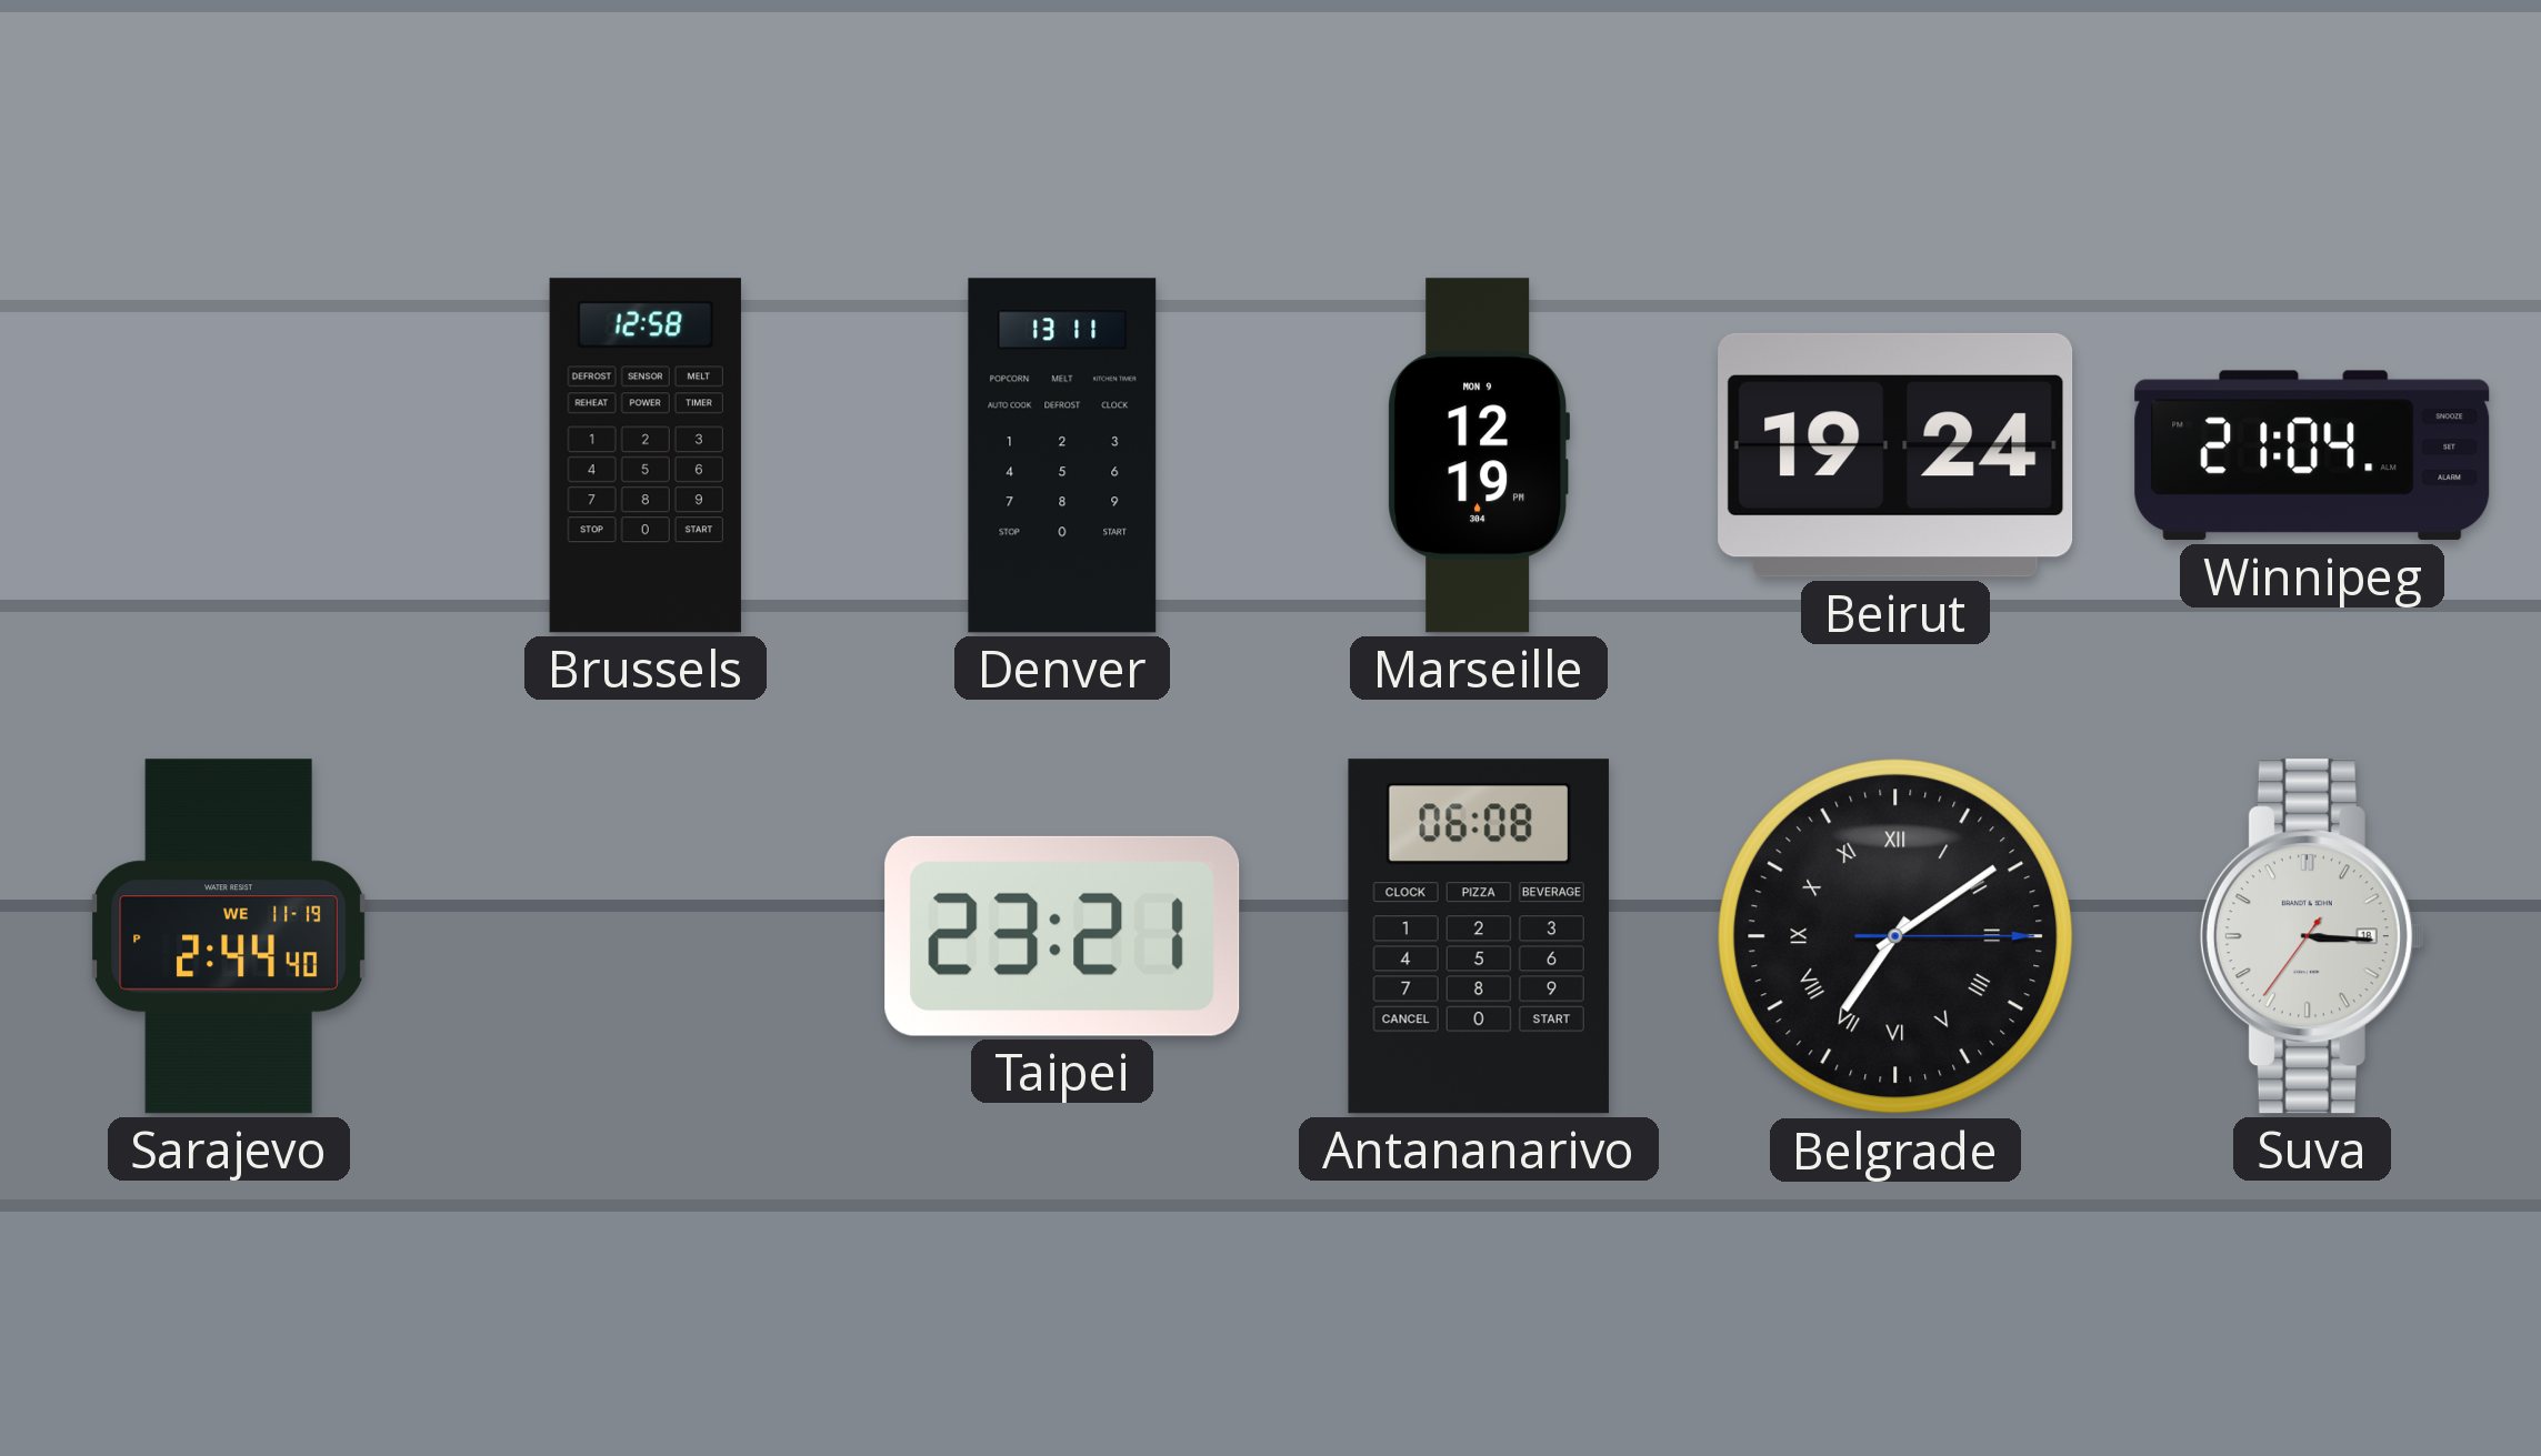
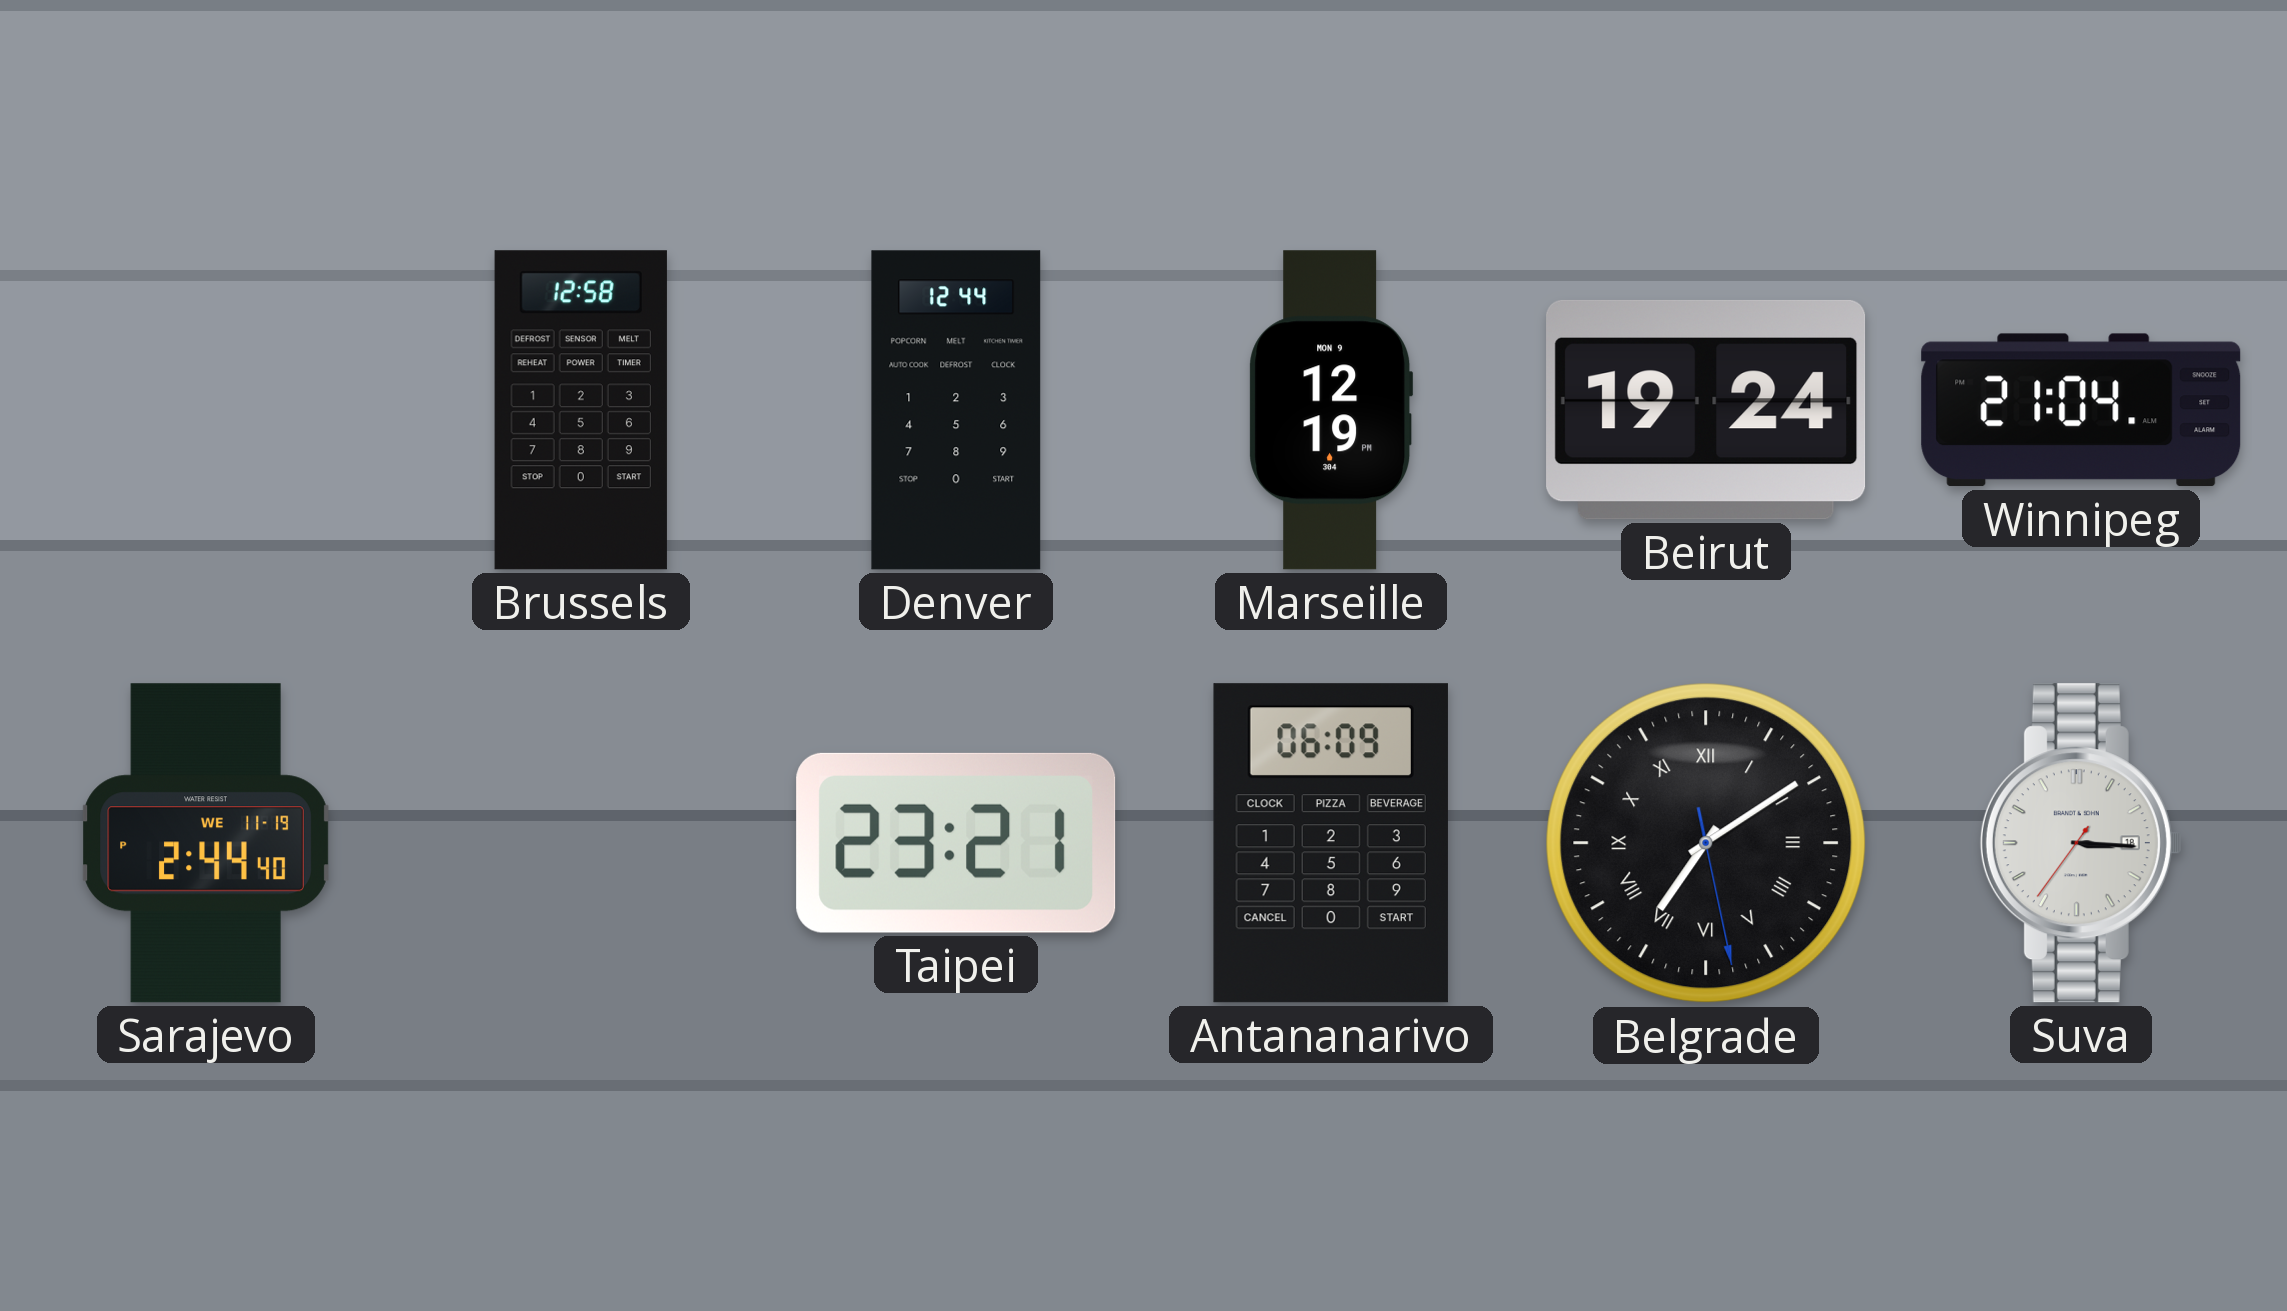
Denver: 13:11 -> 12:44
Antananarivo: 06:08 -> 06:09
Belgrade: 7:09:15 -> 7:09:28
